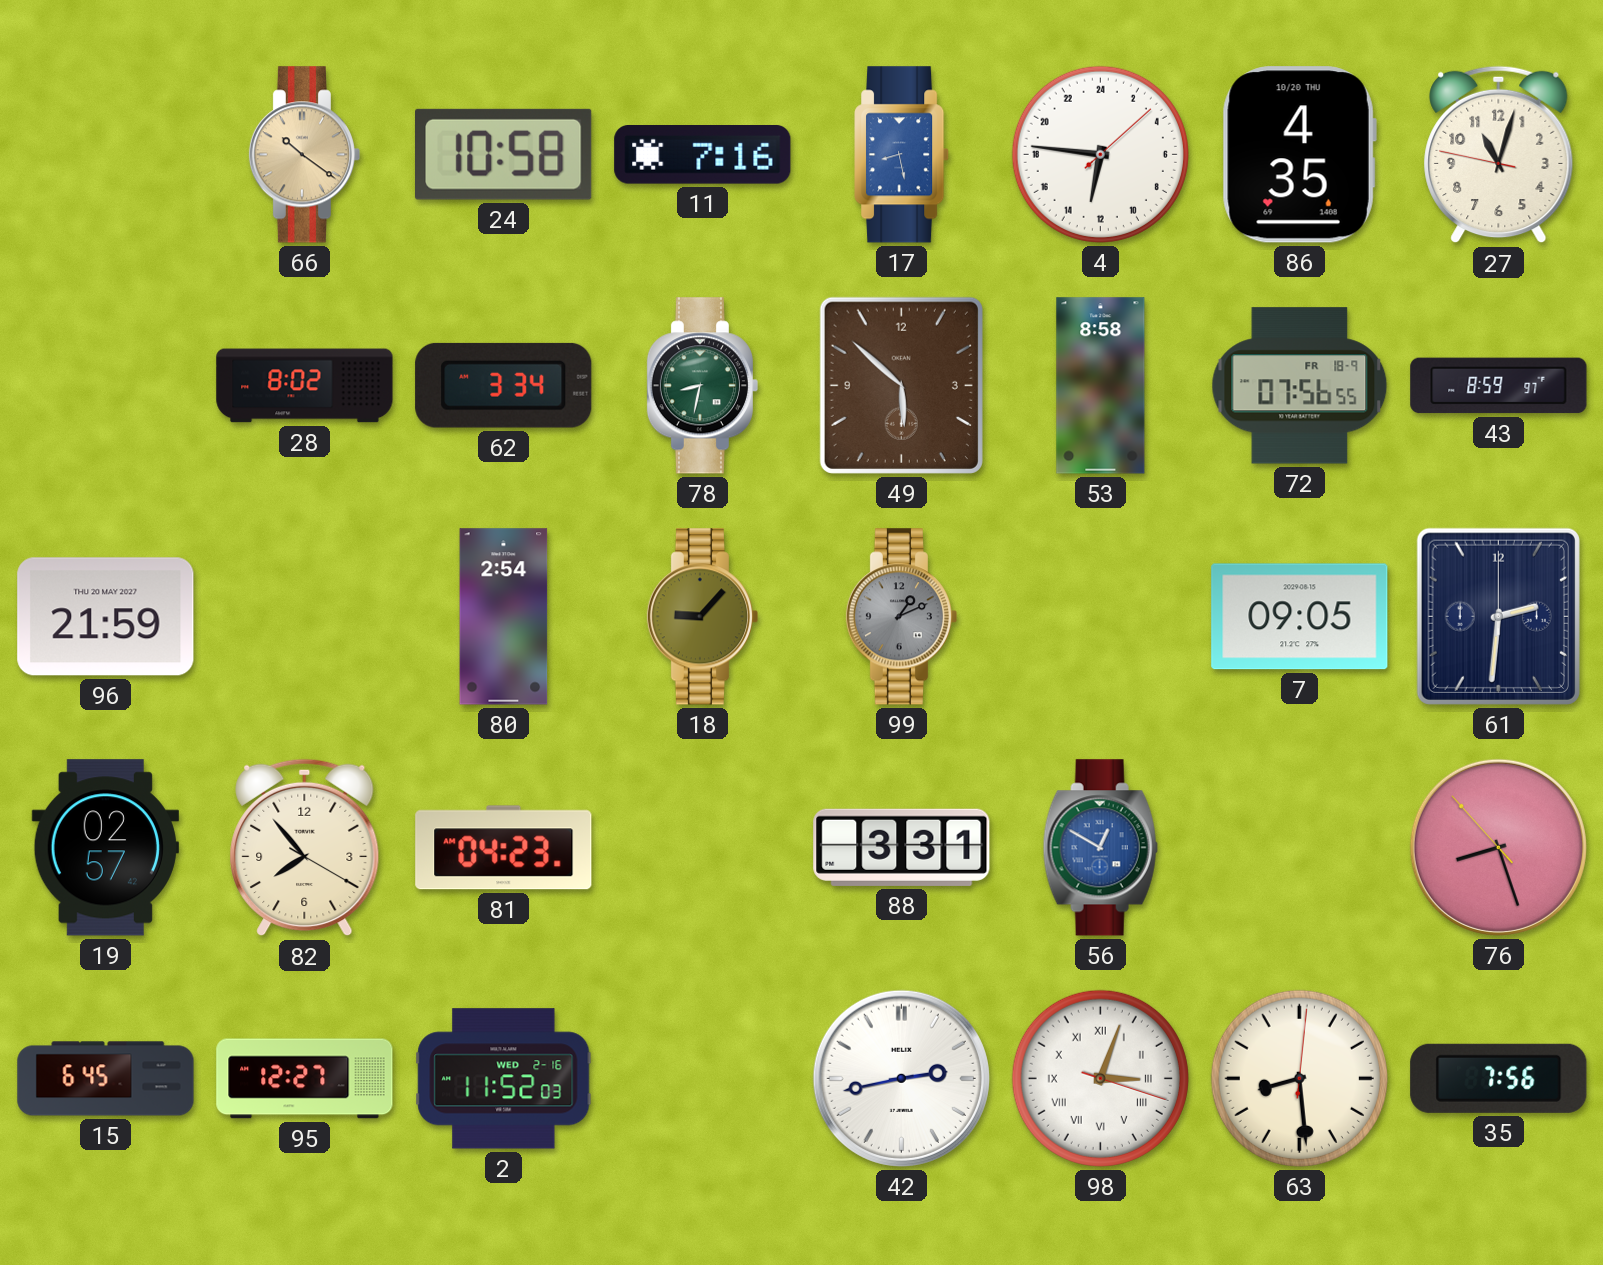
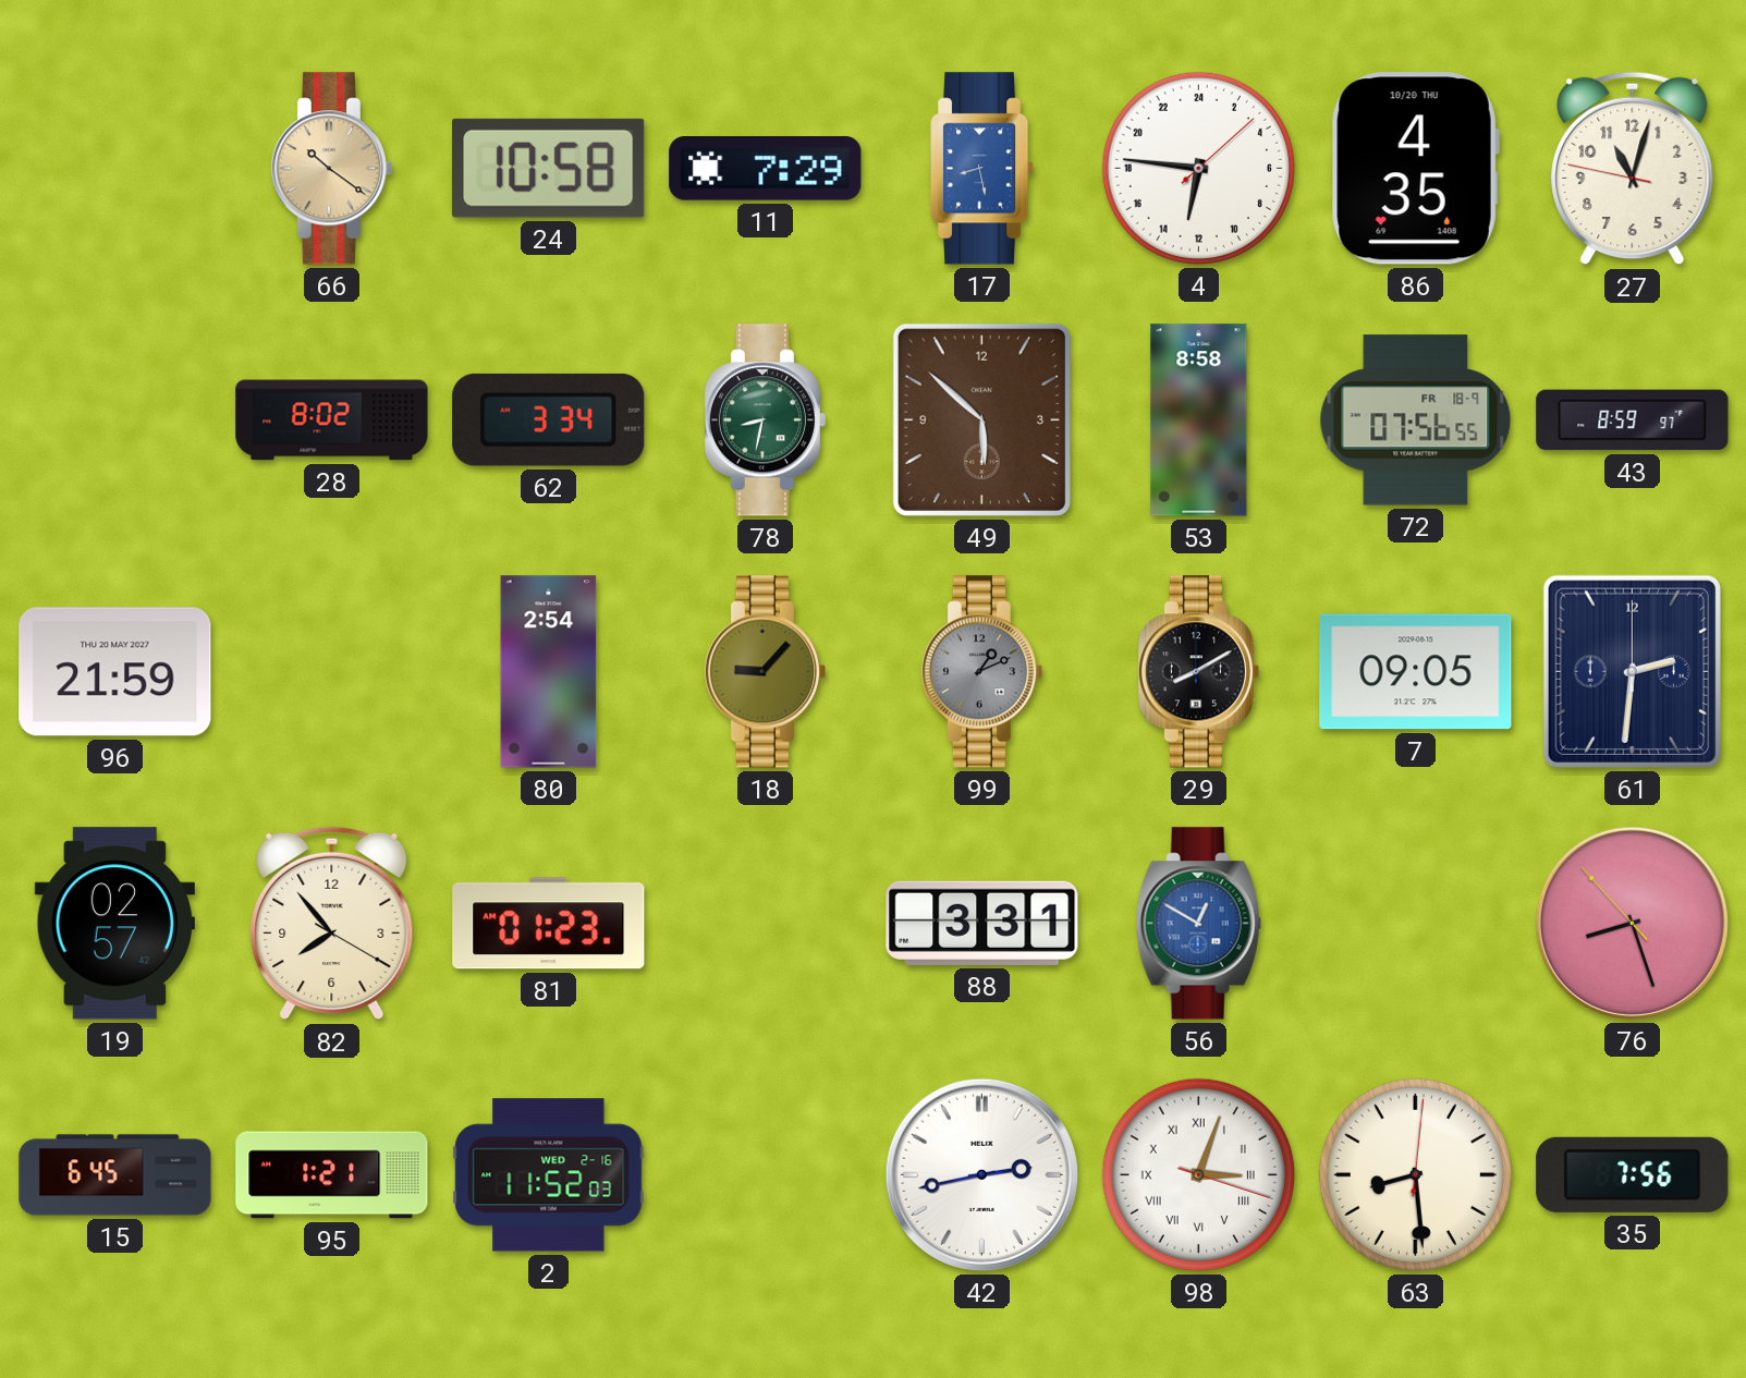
11: 7:16 -> 7:29
29: none -> 8:10
81: 04:23 -> 01:23
95: 12:27 -> 1:21
